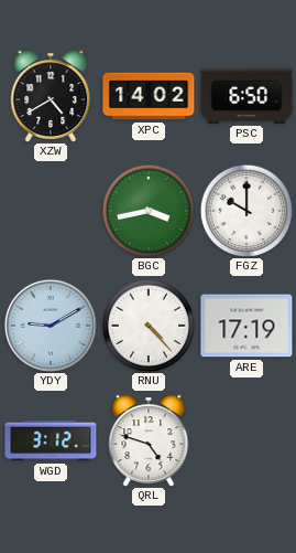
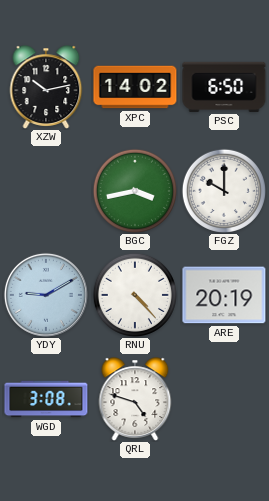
XZW: 4:40 -> 10:13
ARE: 17:19 -> 20:19
WGD: 3:12 -> 3:08
